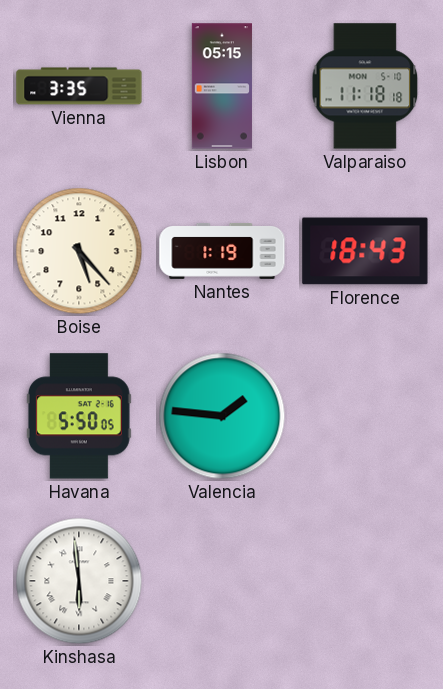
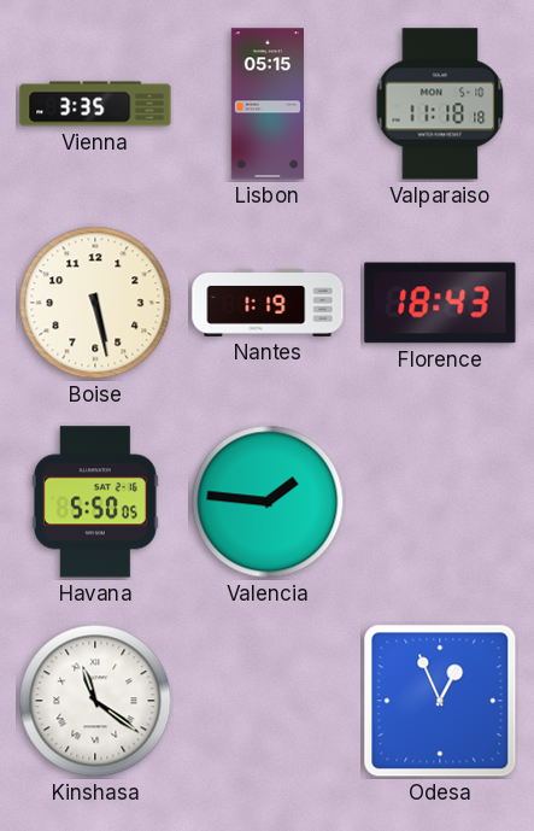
Boise: 5:23 -> 5:28
Kinshasa: 5:59 -> 11:21
Odesa: none -> 12:56
